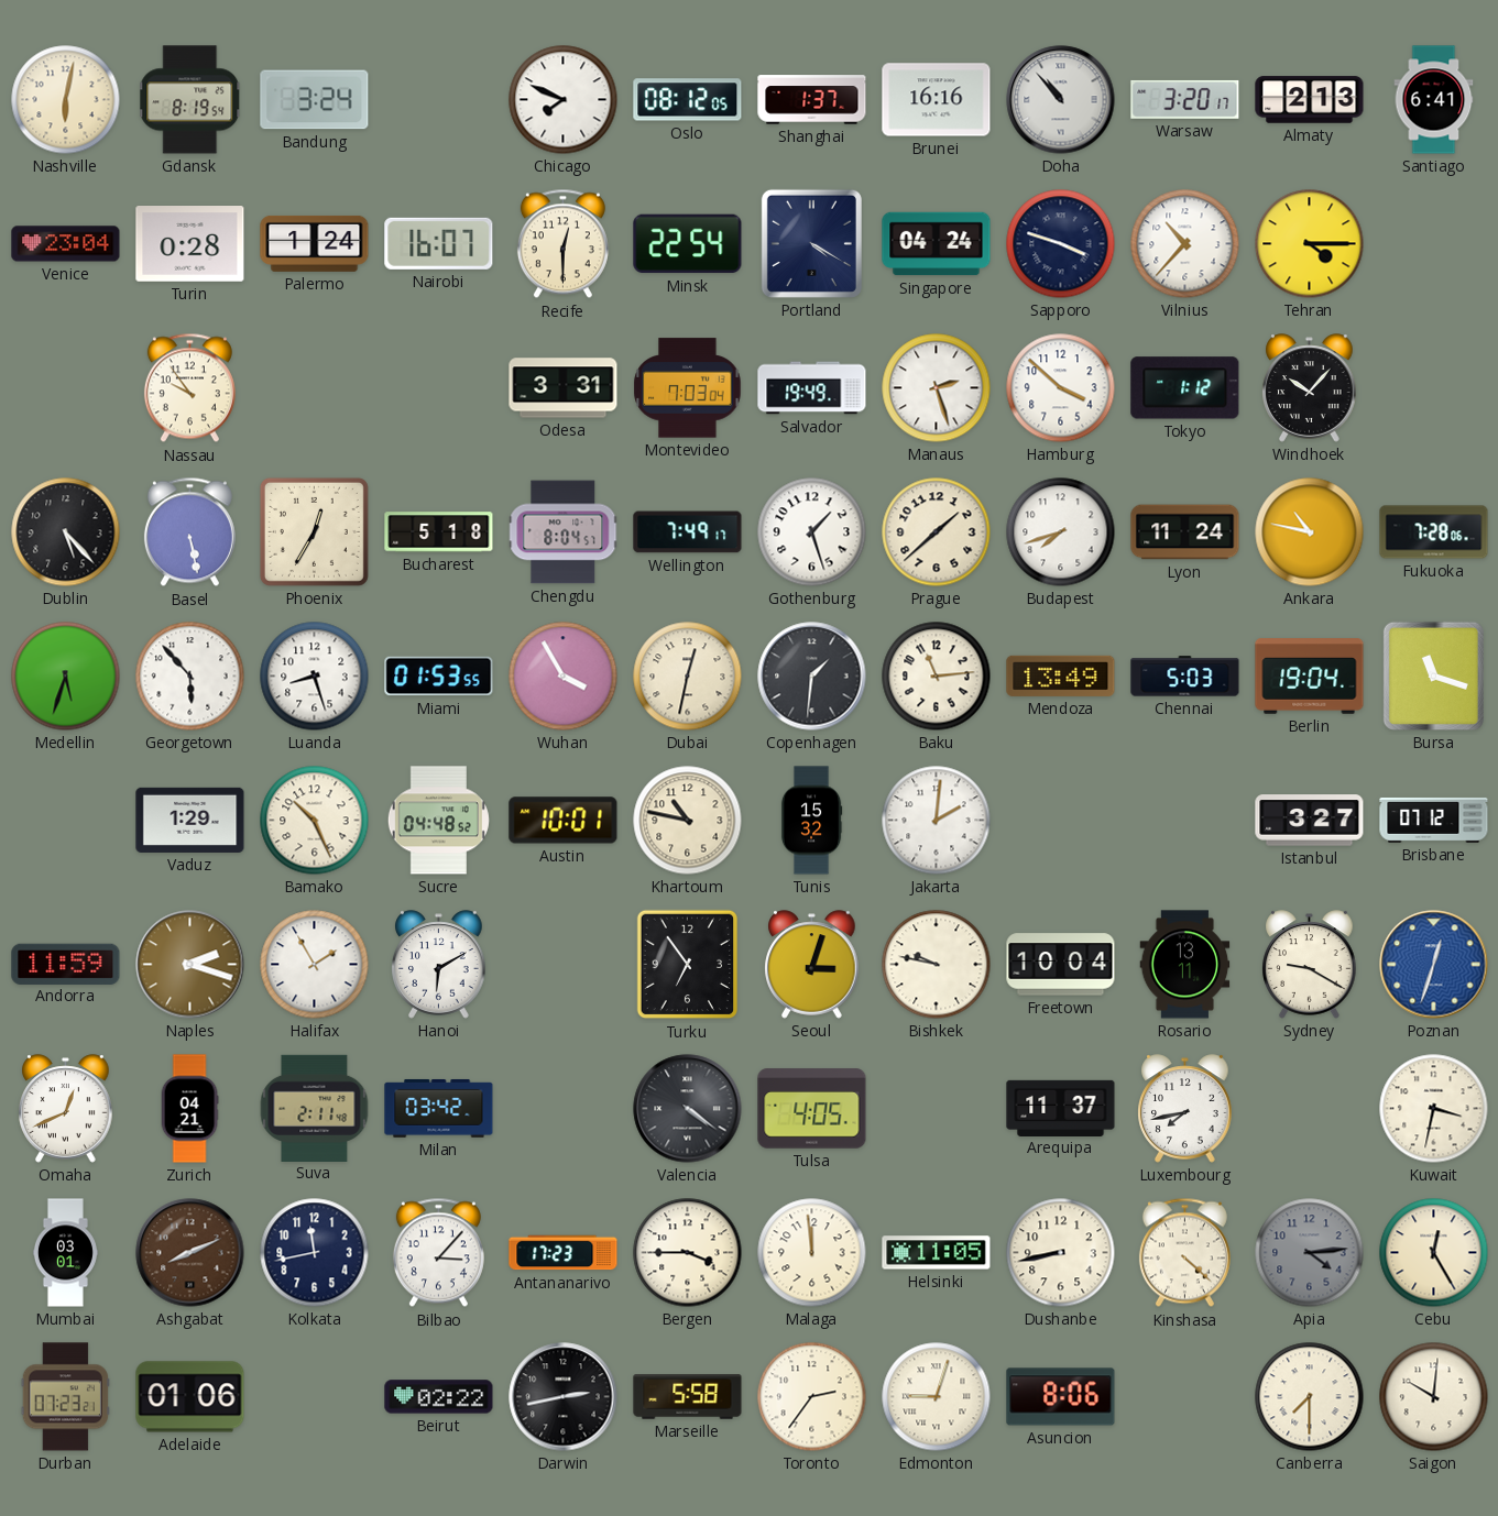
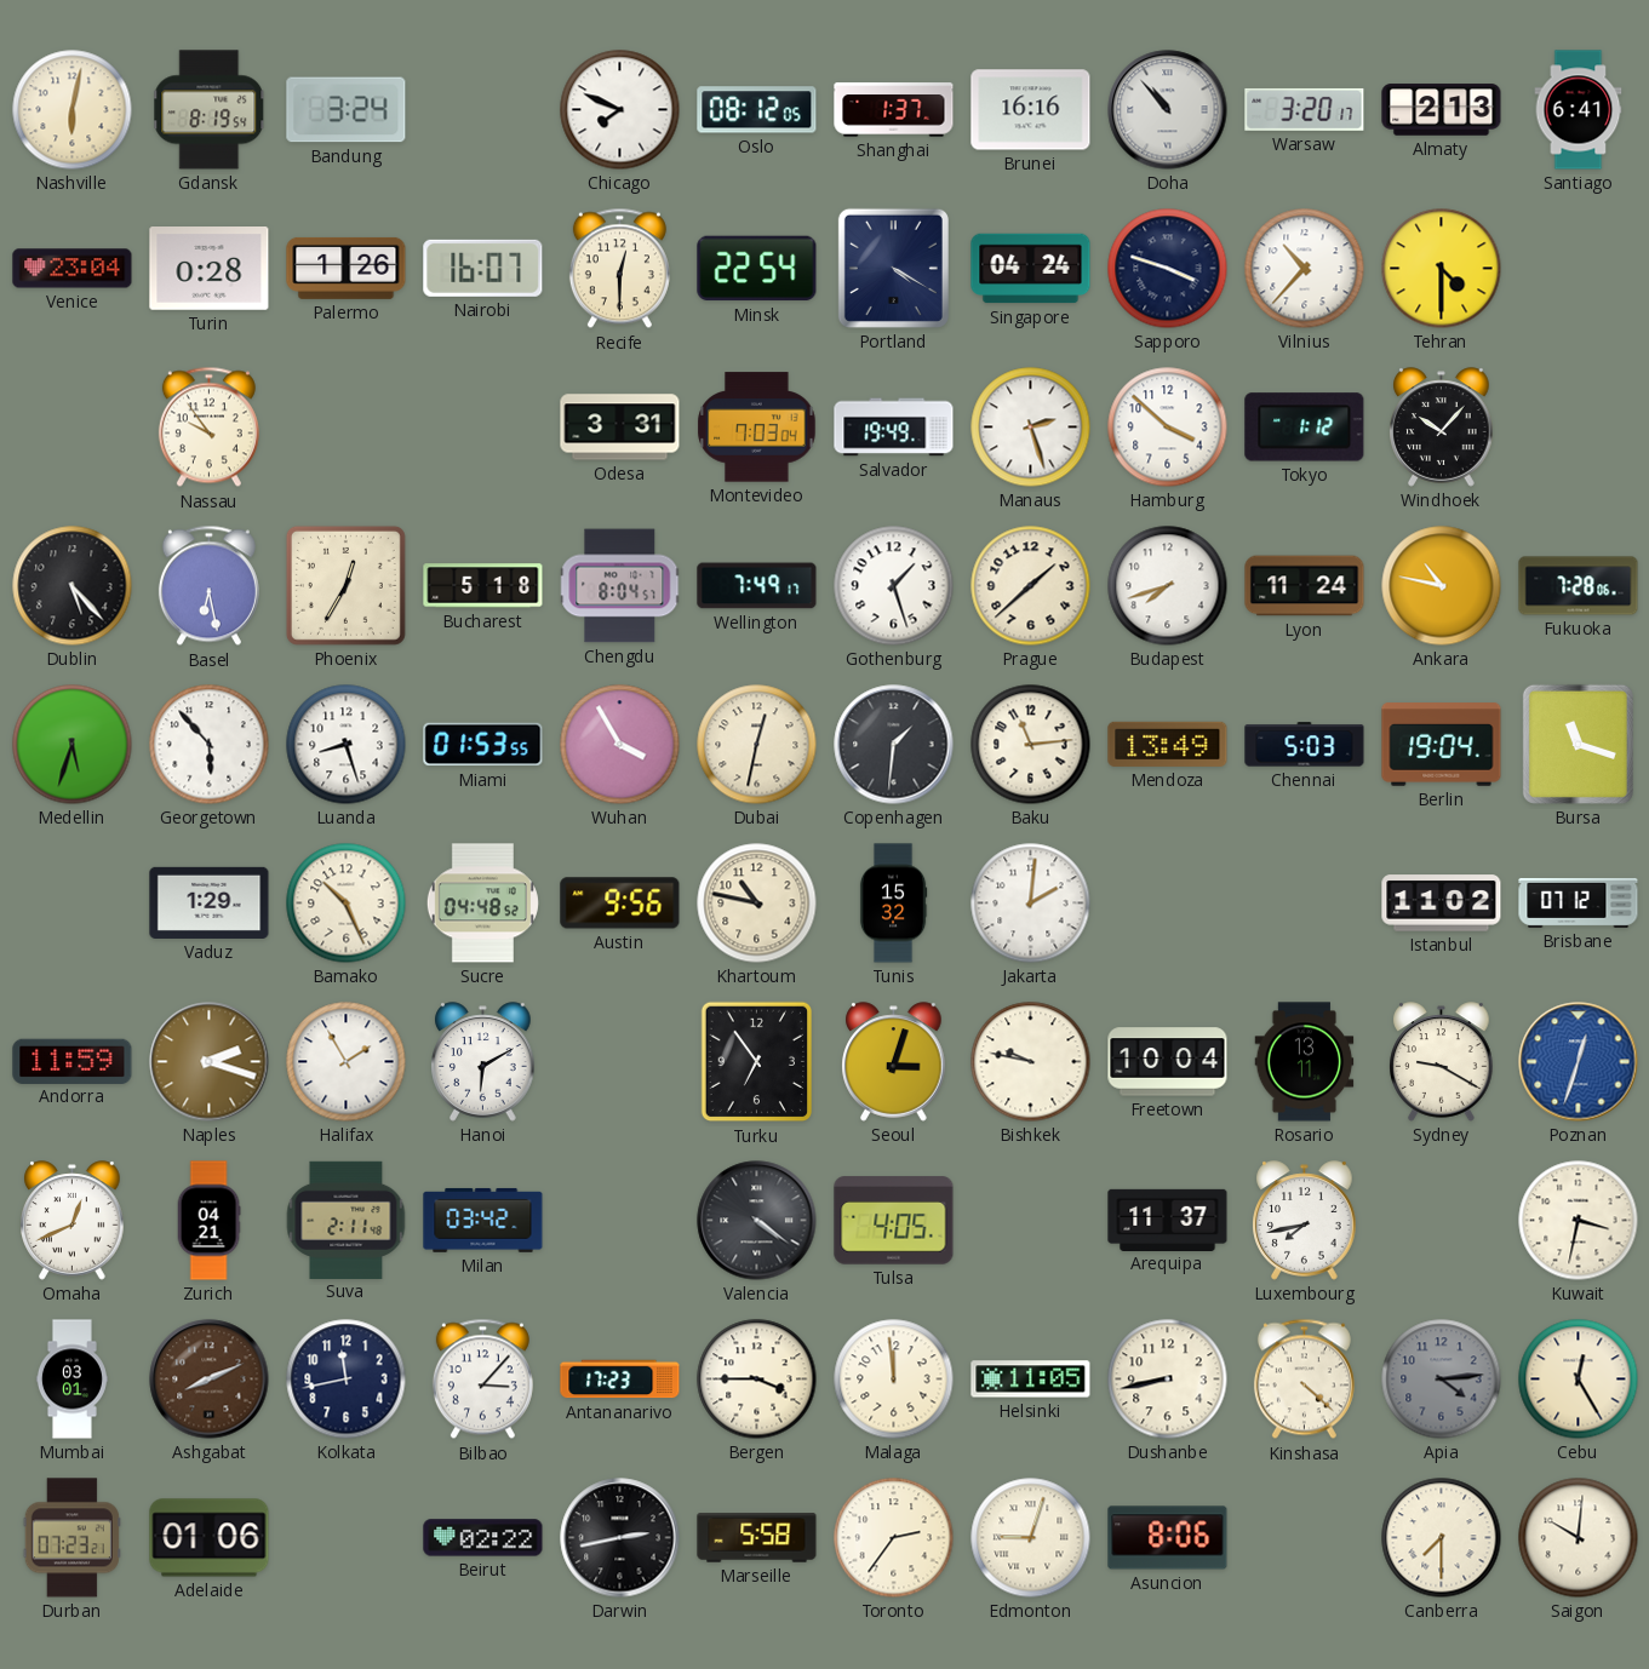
Palermo: 1:24 -> 1:26
Tehran: 4:15 -> 4:30
Basel: 5:28 -> 6:28
Austin: 10:01 -> 9:56
Istanbul: 3:27 -> 11:02
